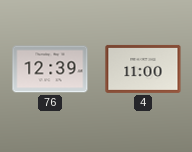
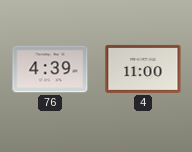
76: 12:39 -> 4:39
